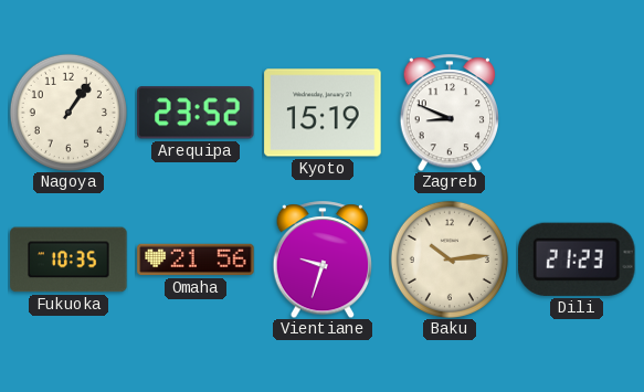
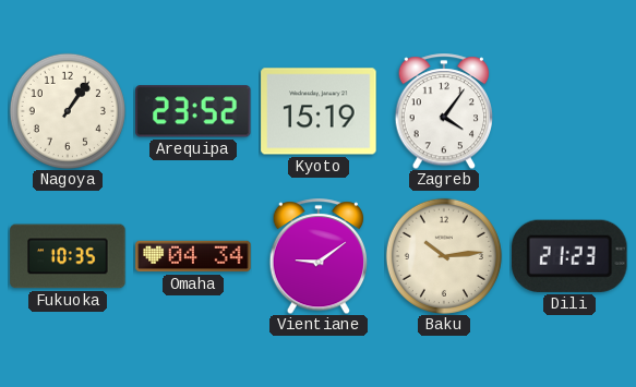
Zagreb: 8:49 -> 4:06
Omaha: 21:56 -> 04:34
Vientiane: 9:33 -> 9:09
